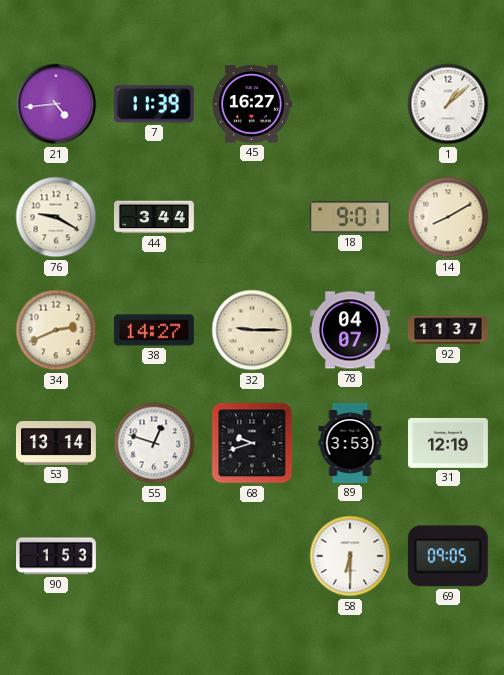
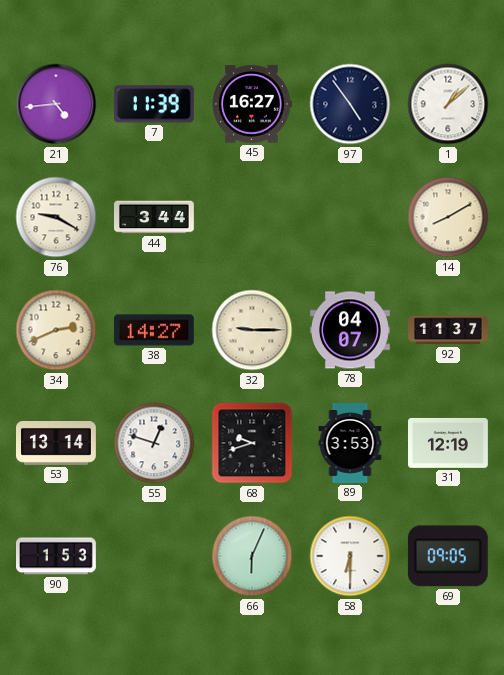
97: none -> 4:54
18: 9:01 -> none
66: none -> 6:04
